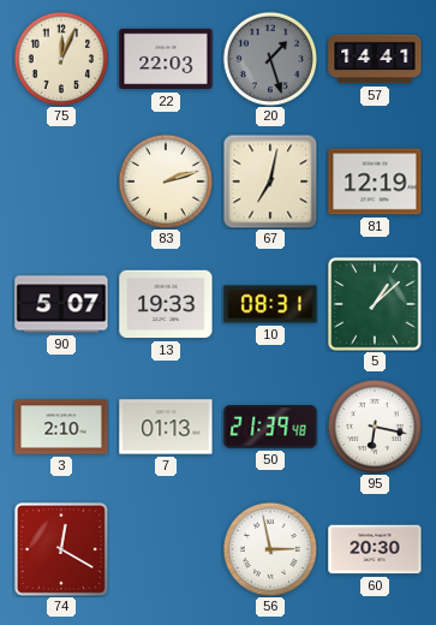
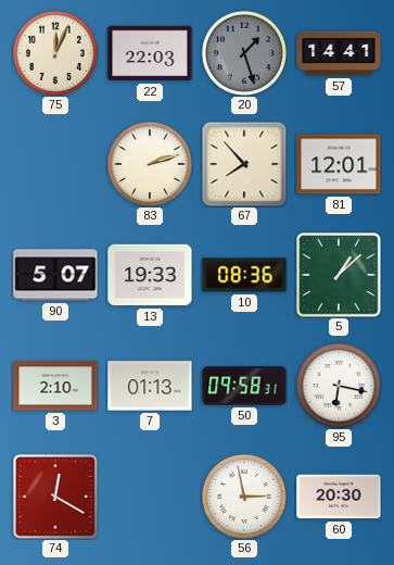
67: 7:02 -> 7:53
81: 12:19 -> 12:01
10: 08:31 -> 08:36
50: 21:39 -> 09:58
